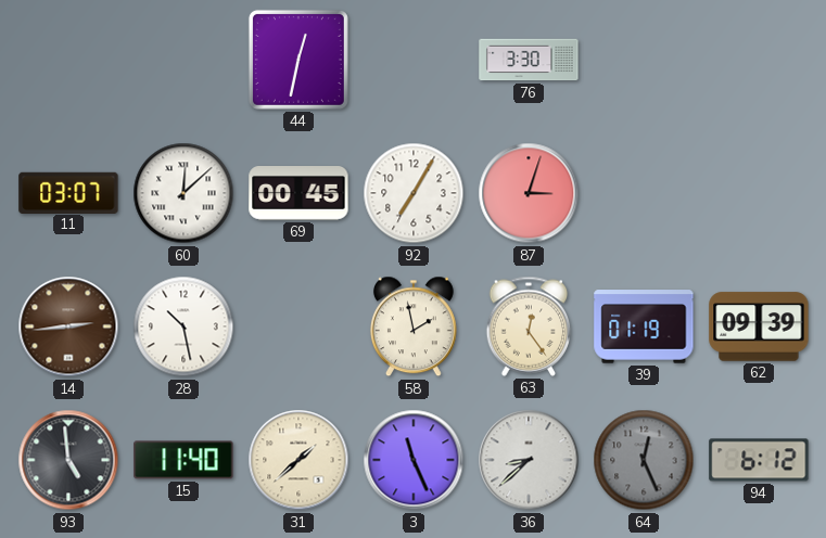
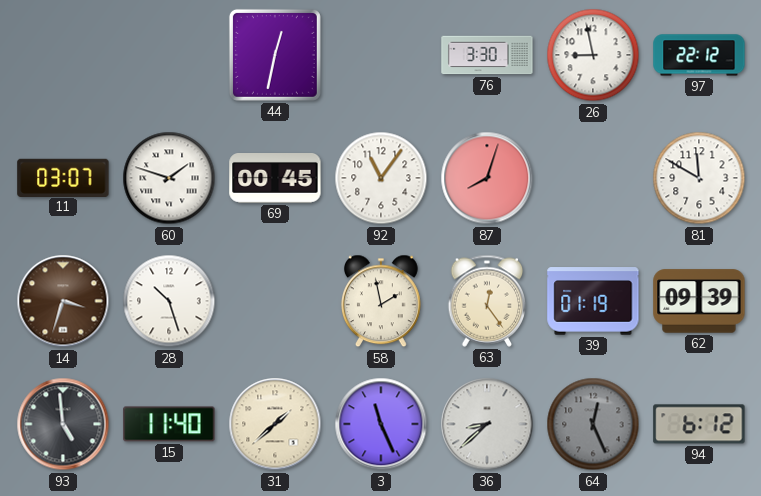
26: none -> 8:58
97: none -> 22:12
60: 12:08 -> 1:48
92: 7:05 -> 11:06
87: 3:03 -> 8:03
81: none -> 11:50
14: 2:44 -> 3:33
28: 10:28 -> 10:27
